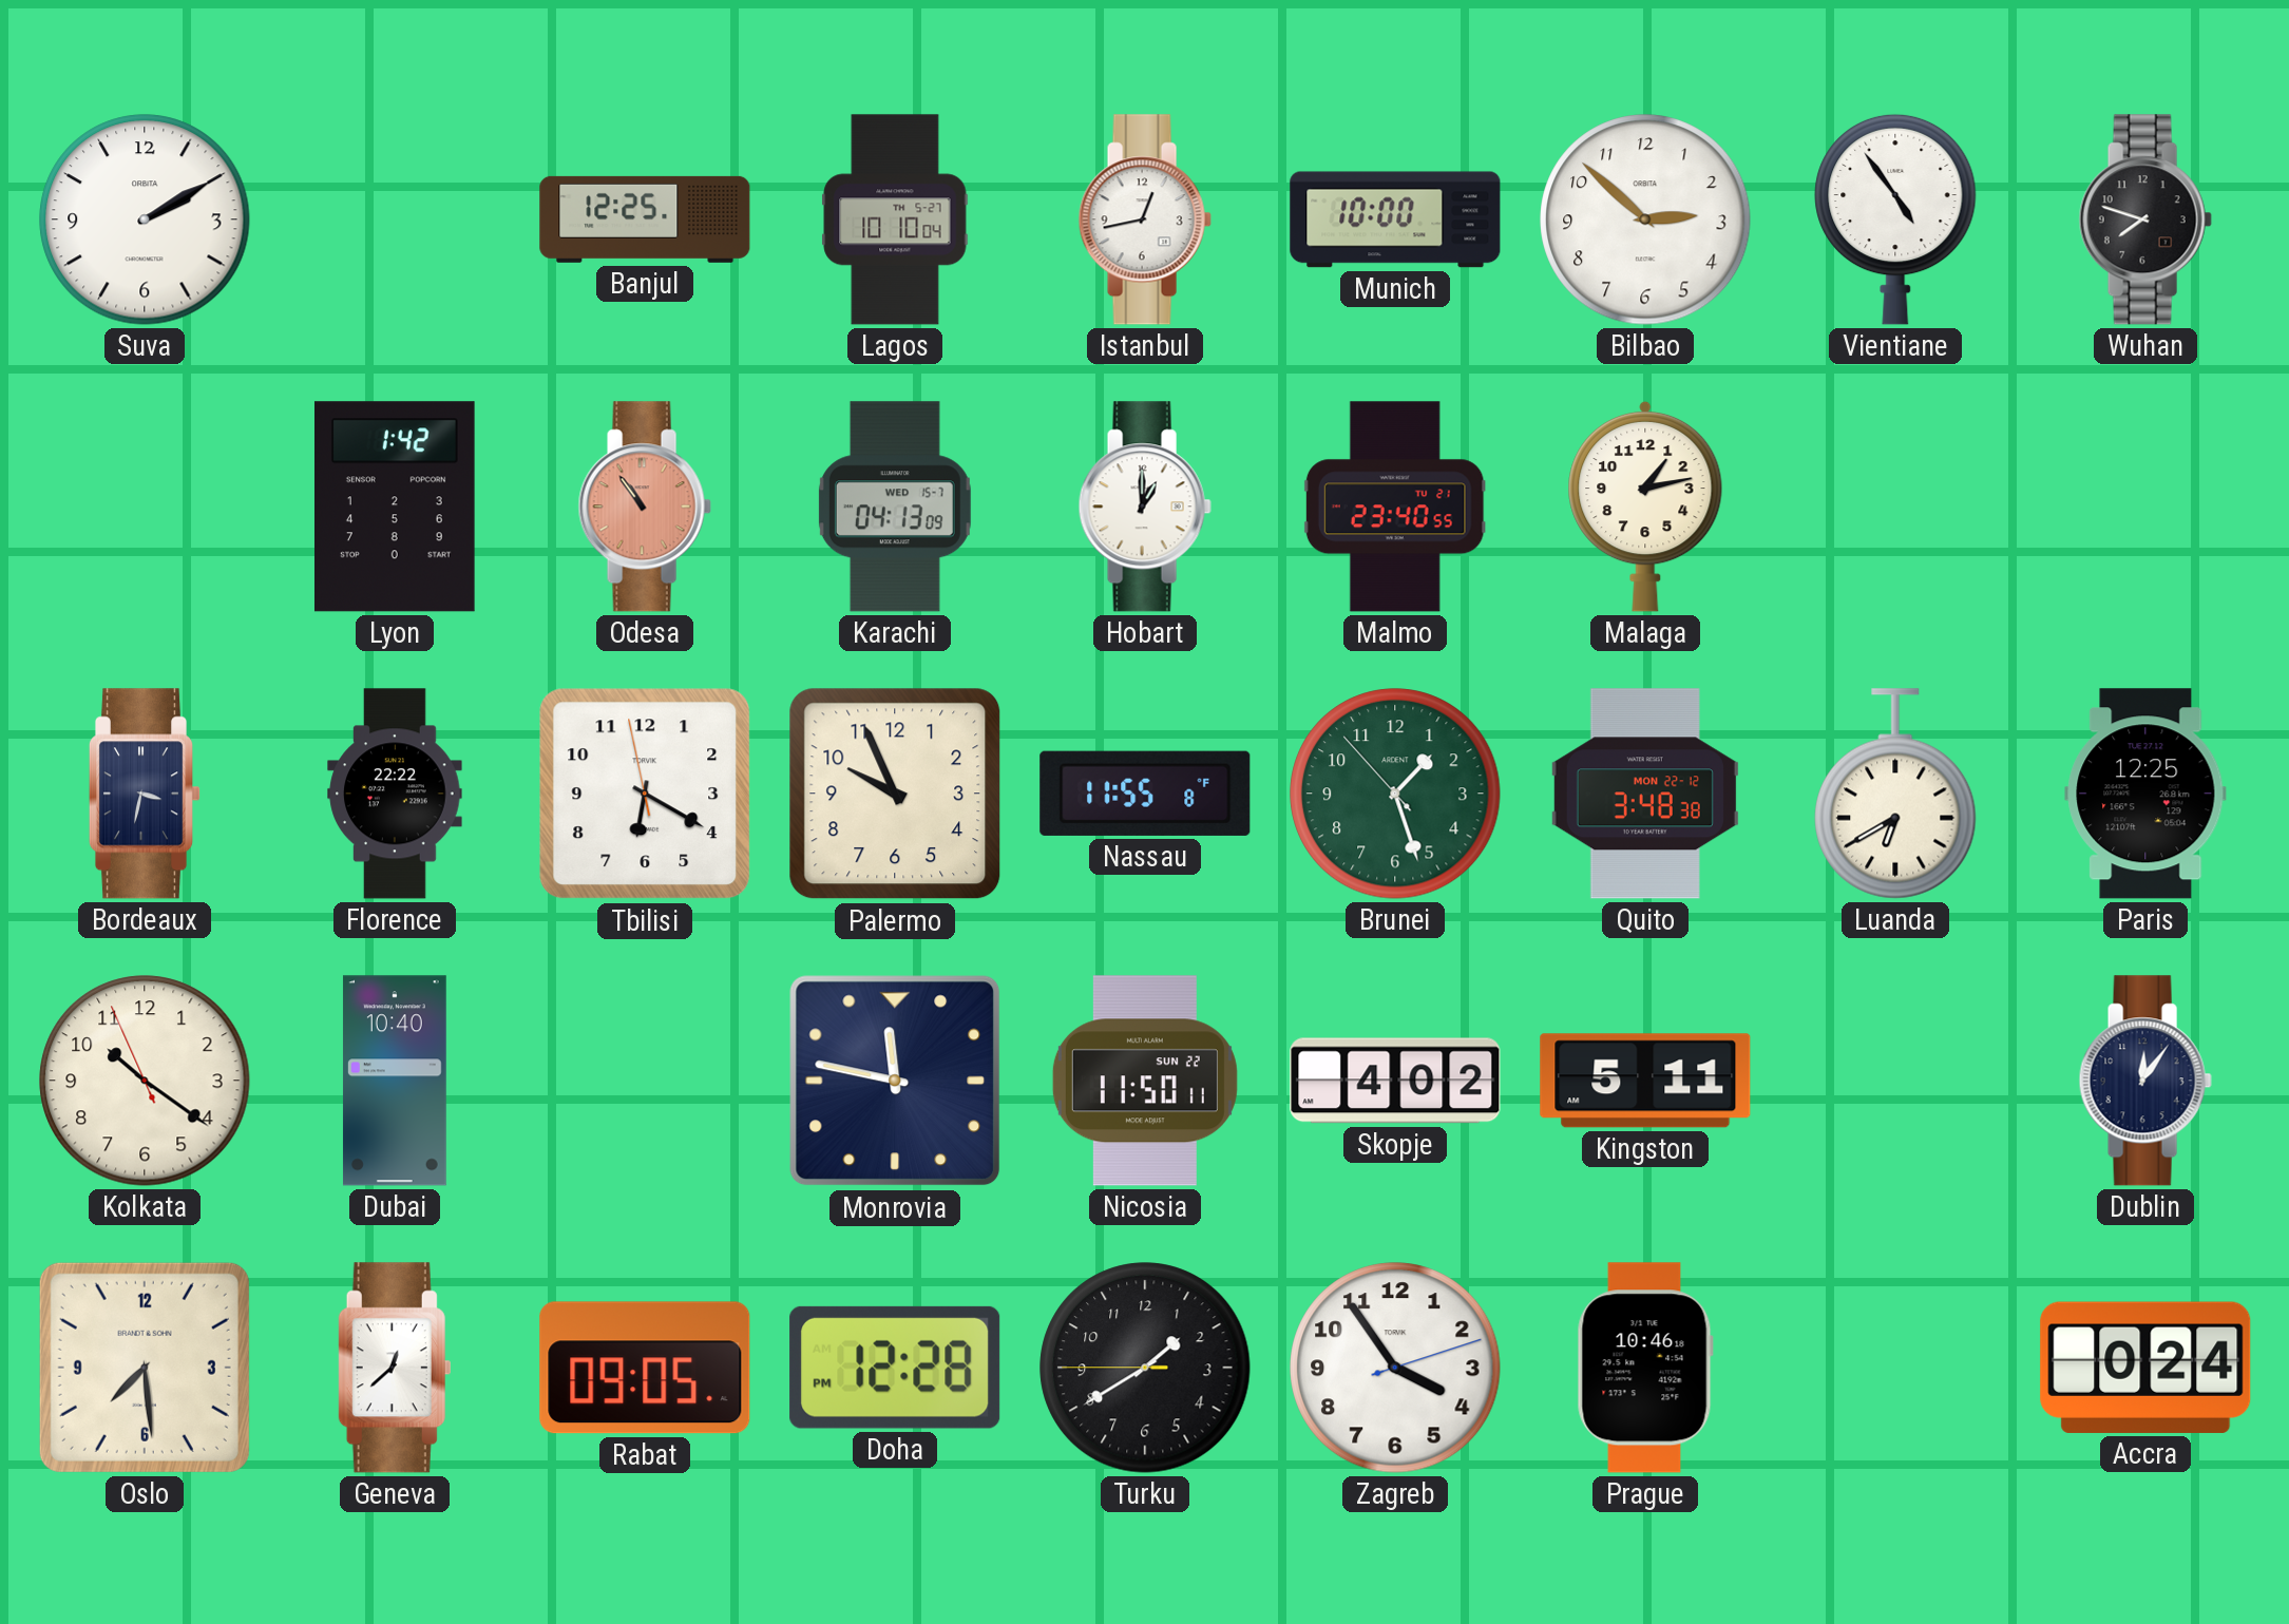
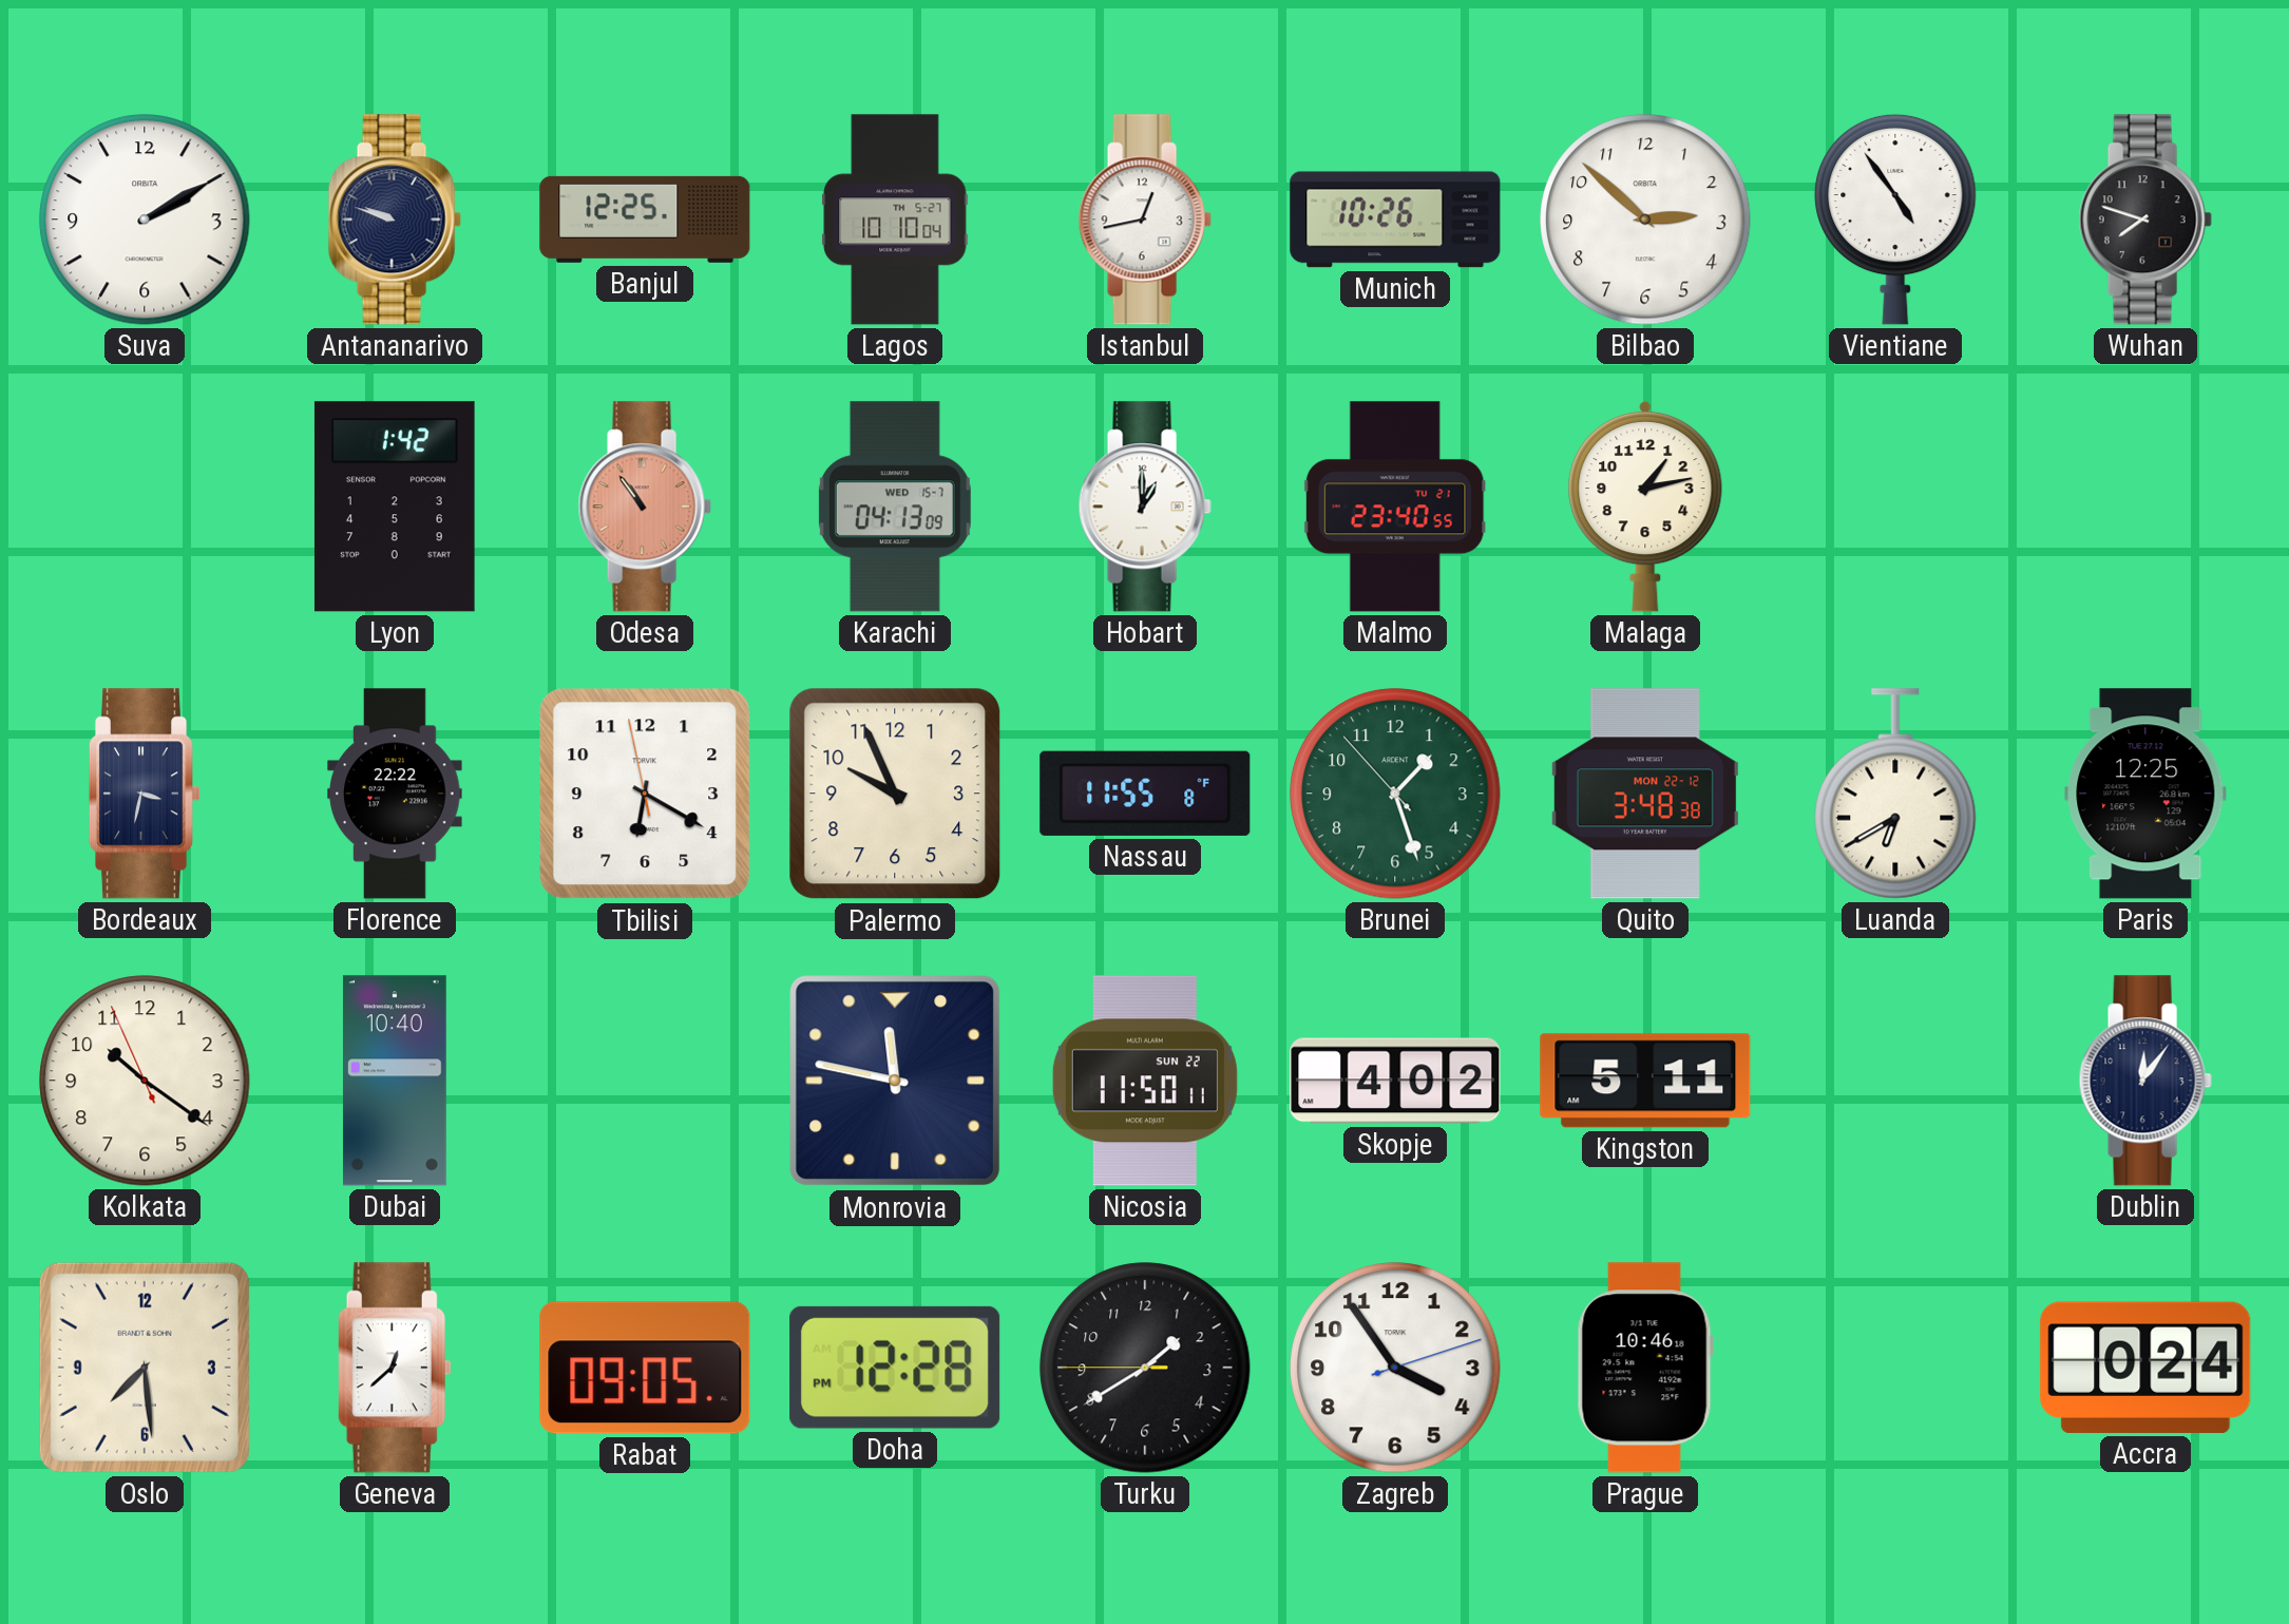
Antananarivo: none -> 9:48
Munich: 10:00 -> 10:26
